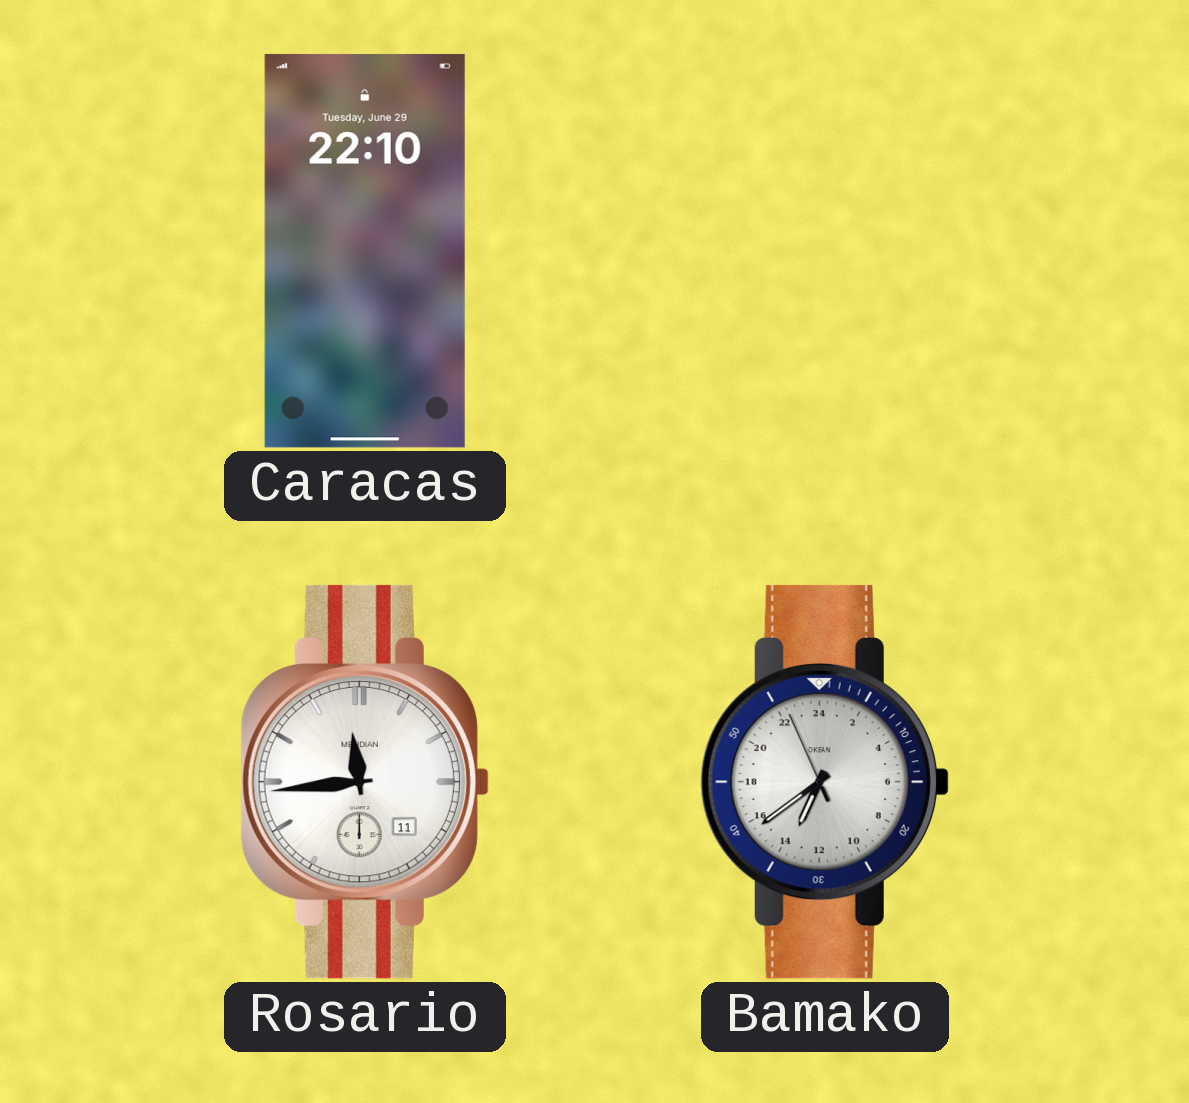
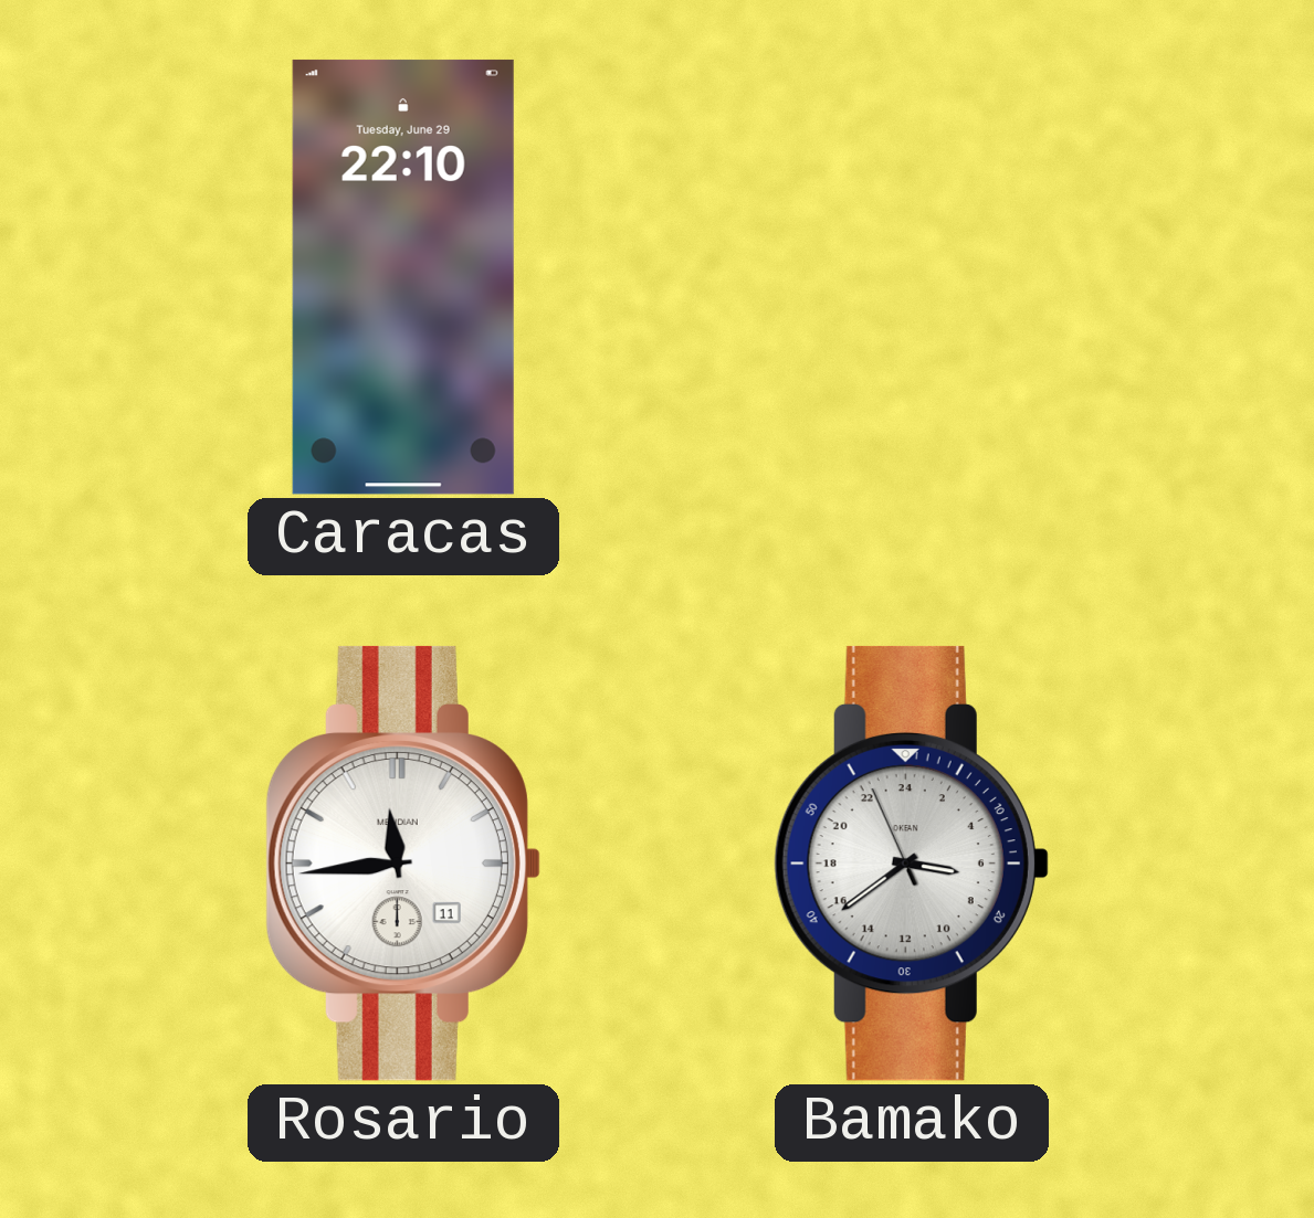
Bamako: 13:38 -> 6:38
